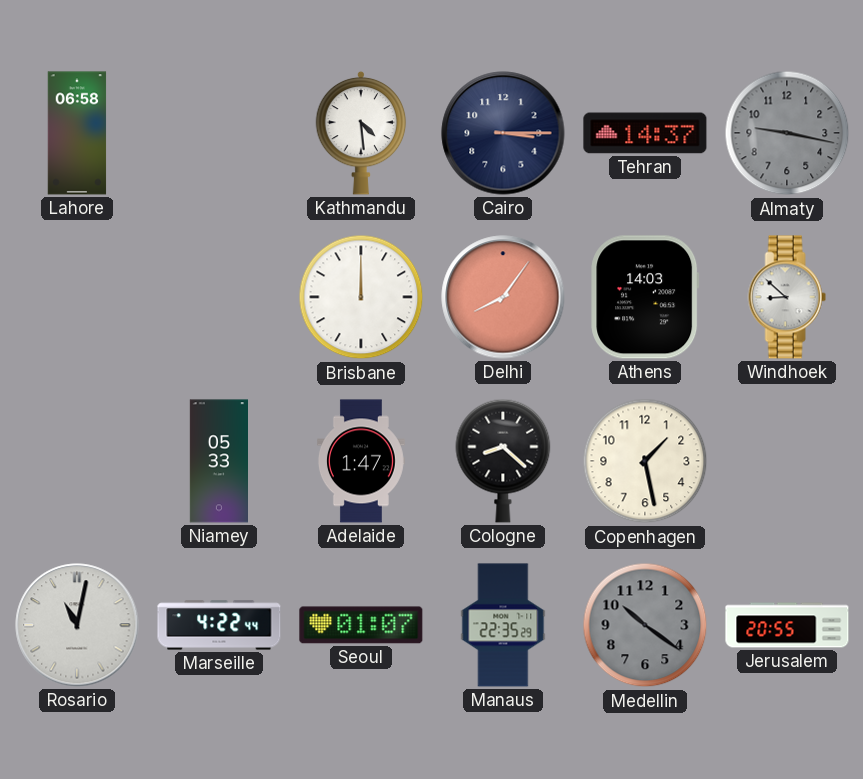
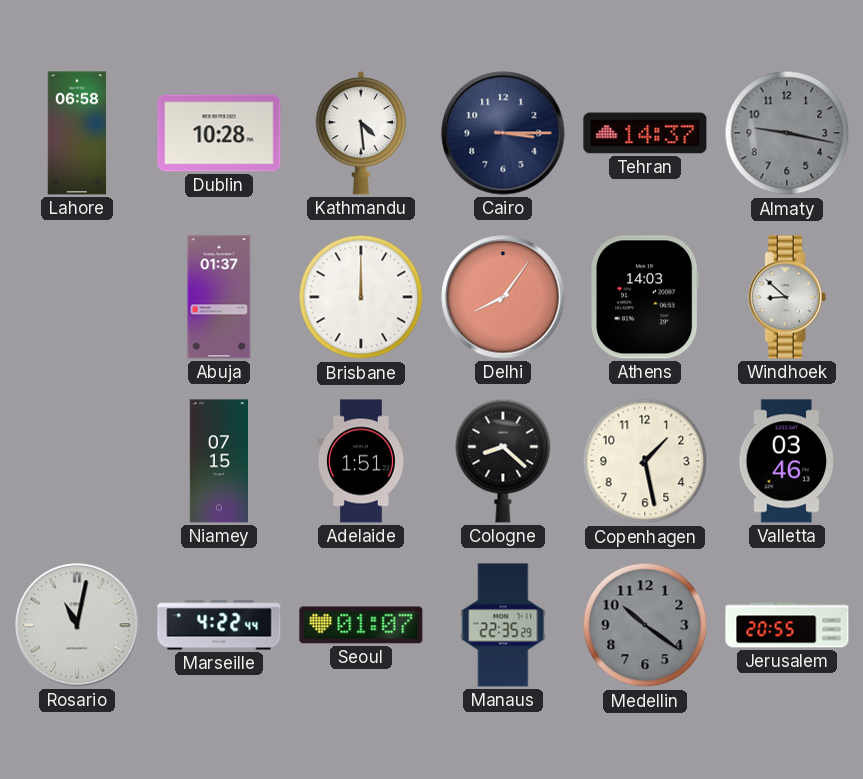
Dublin: none -> 10:28
Abuja: none -> 01:37
Niamey: 05:33 -> 07:15
Adelaide: 1:47 -> 1:51
Valletta: none -> 03:46
